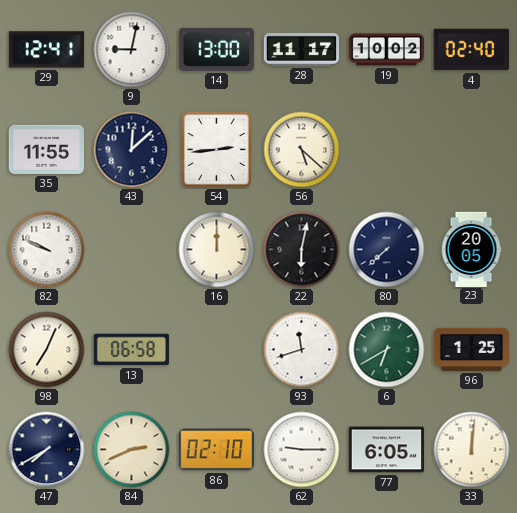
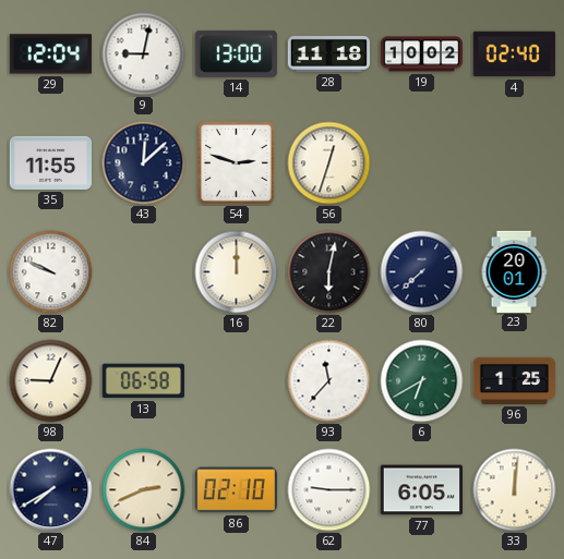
29: 12:41 -> 12:04
28: 11:17 -> 11:18
54: 2:44 -> 2:48
56: 5:22 -> 12:33
23: 20:05 -> 20:01
98: 7:04 -> 9:04
93: 11:42 -> 11:37
